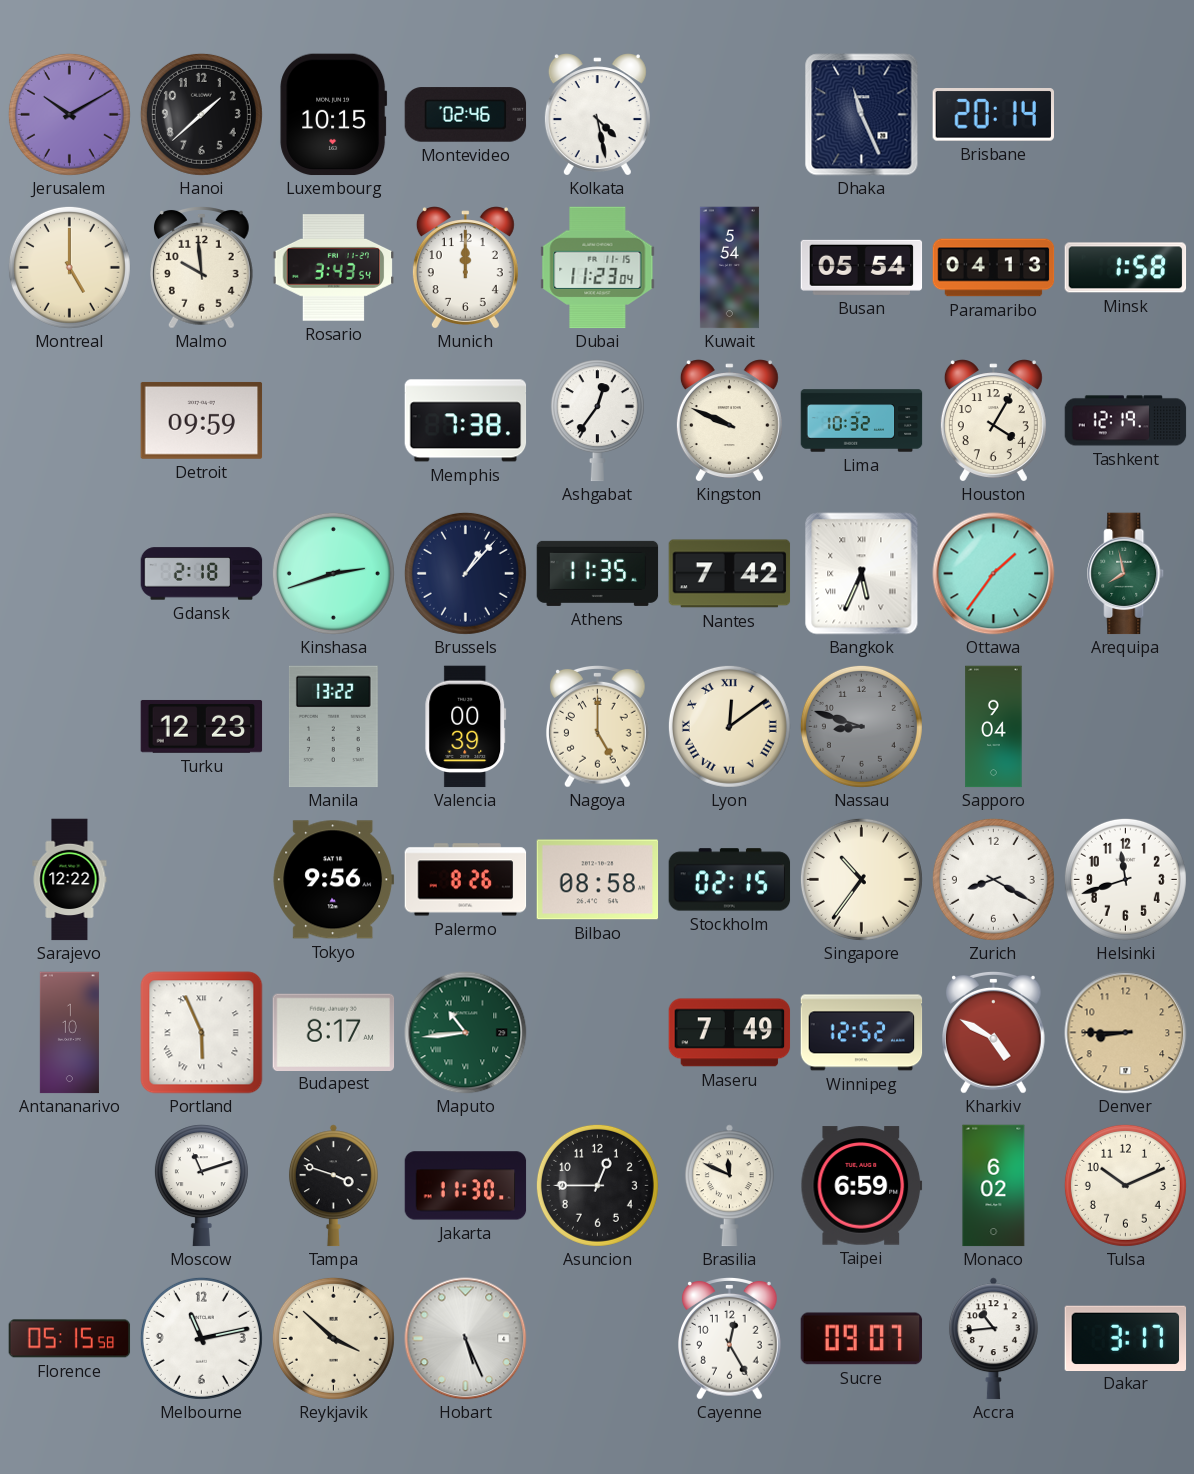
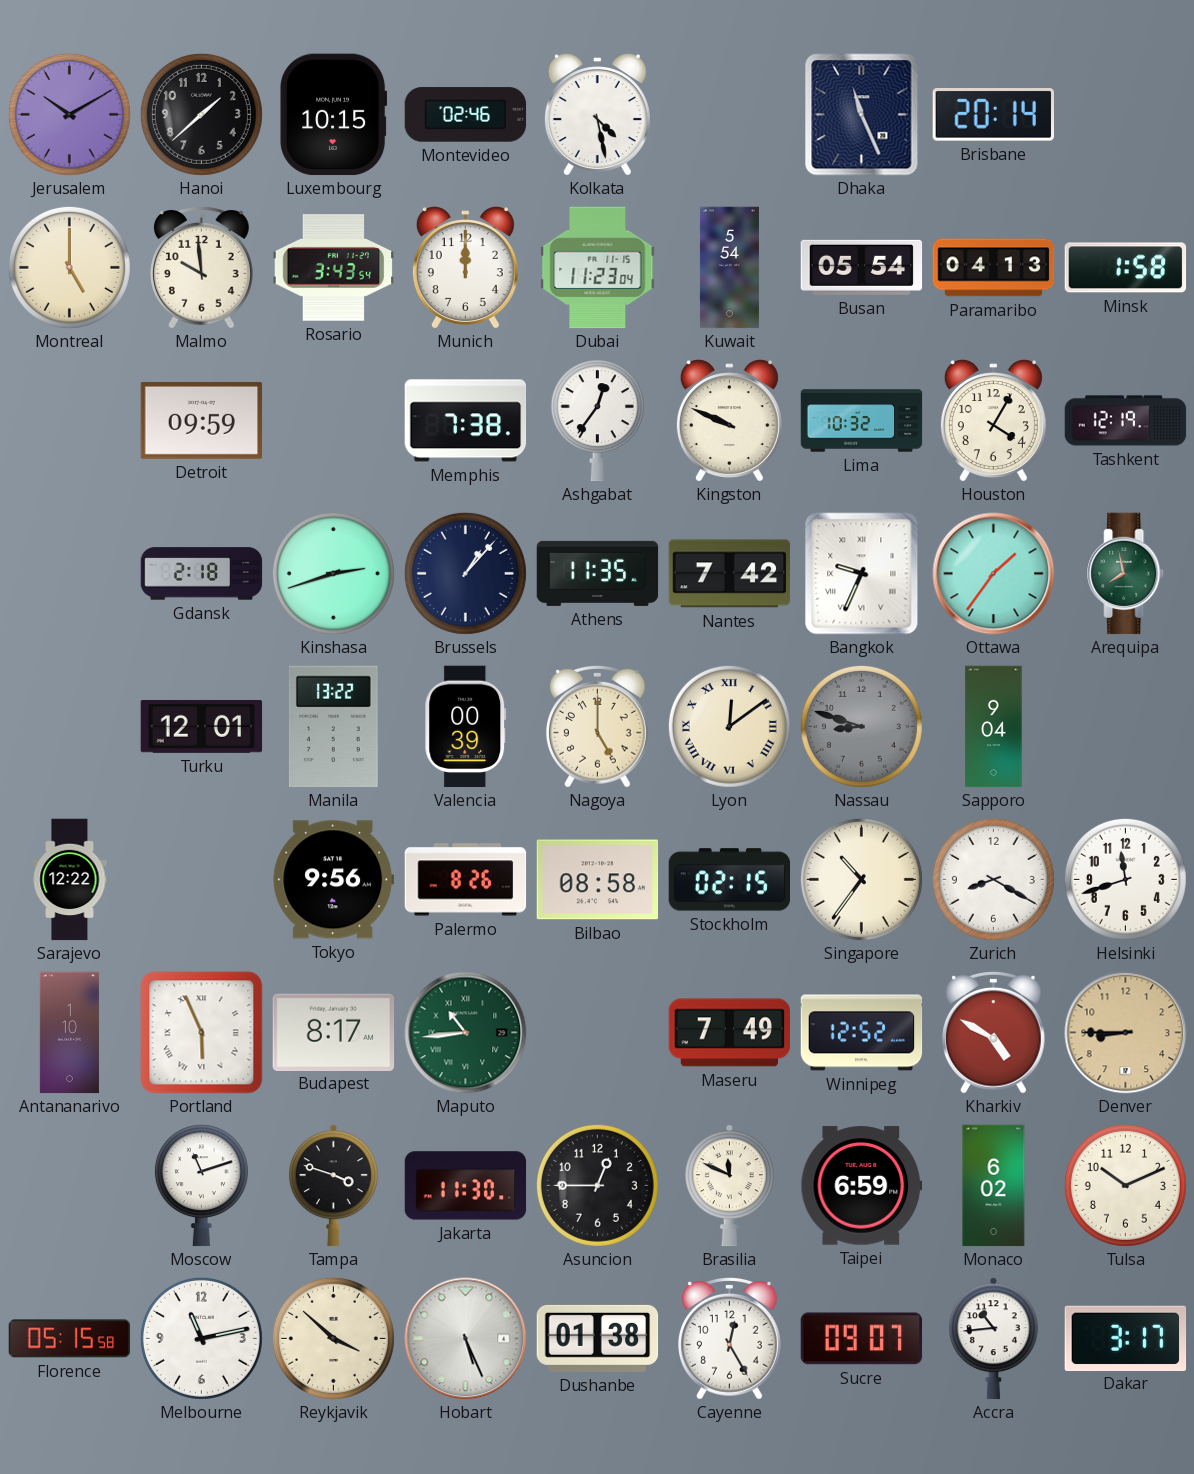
Bangkok: 5:34 -> 9:34
Turku: 12:23 -> 12:01
Dushanbe: none -> 01:38
